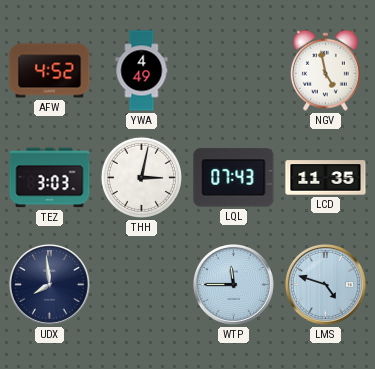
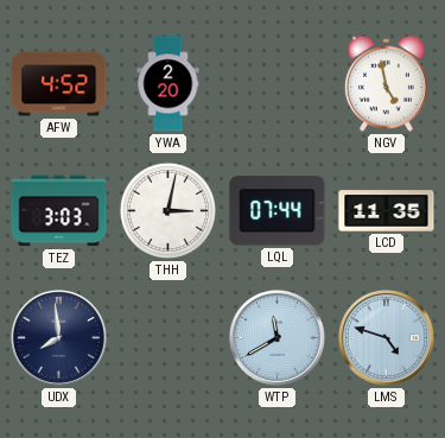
YWA: 4:49 -> 2:20
LQL: 07:43 -> 07:44
WTP: 11:45 -> 11:40
